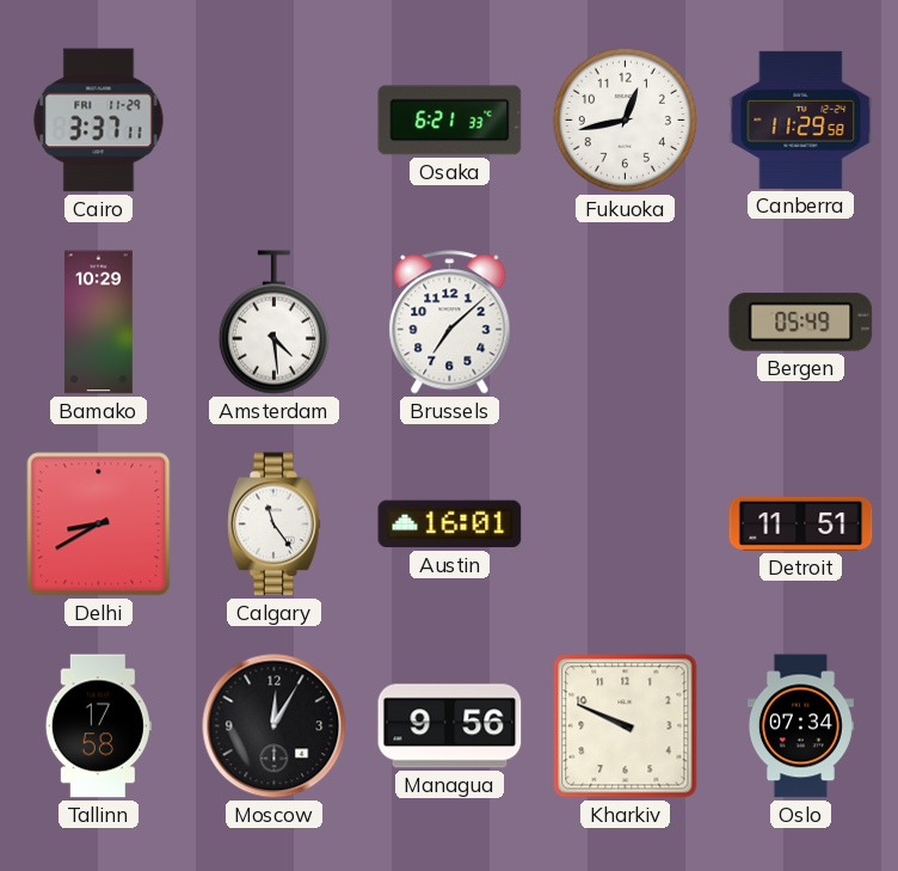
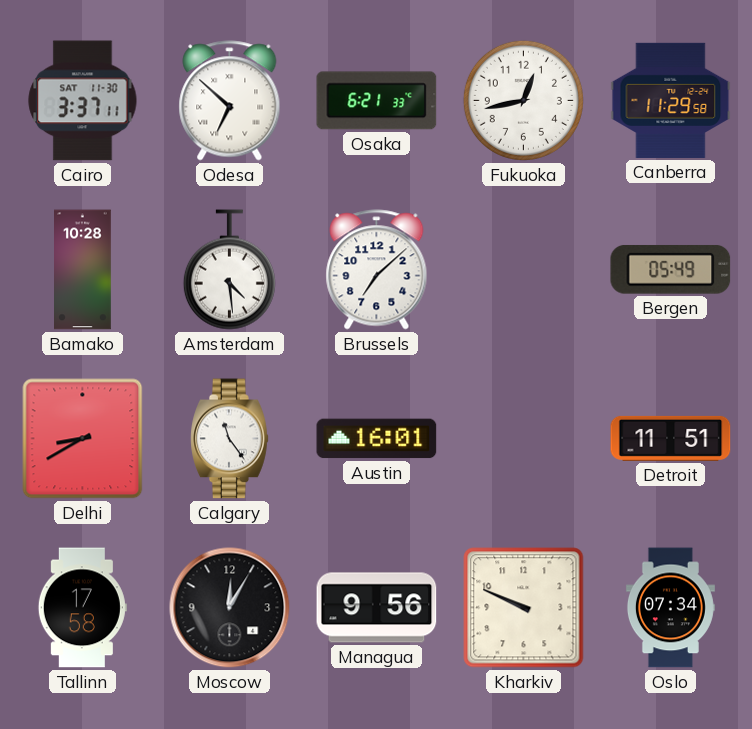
Cairo date: FRI 11-29 -> SAT 11-30
Odesa: none -> 6:52
Bamako: 10:29 -> 10:28
